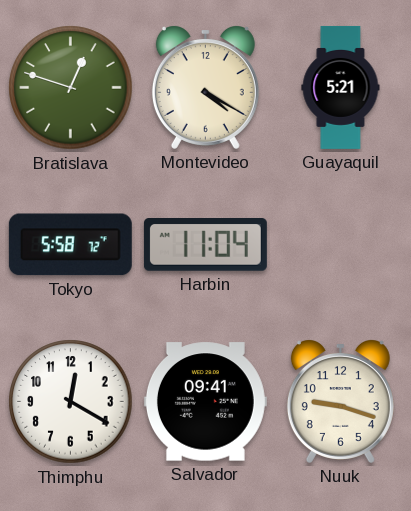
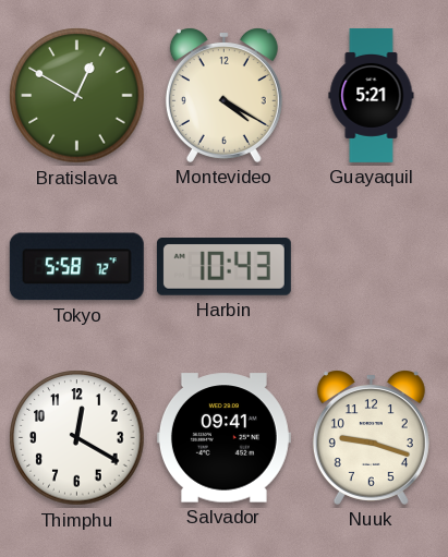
Bratislava: 12:48 -> 12:50
Harbin: 11:04 -> 10:43
